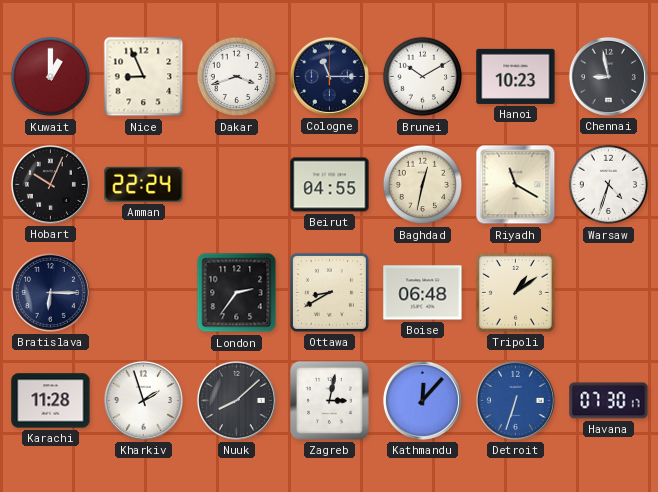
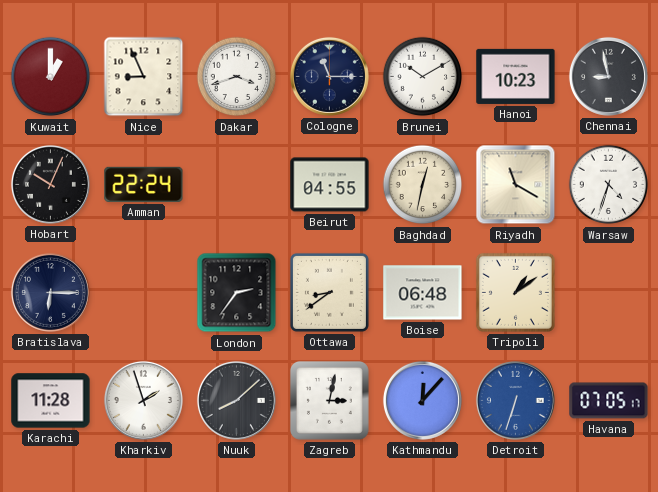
Ottawa: 8:40 -> 8:39
Havana: 07:30 -> 07:05
